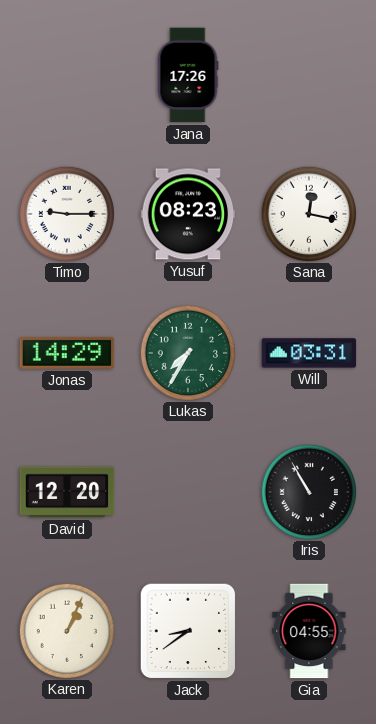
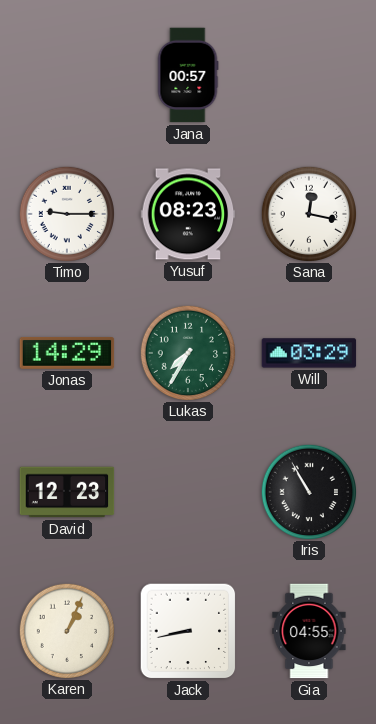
Jana: 17:26 -> 00:57
Will: 03:31 -> 03:29
David: 12:20 -> 12:23
Jack: 8:39 -> 8:43
